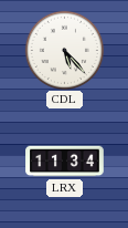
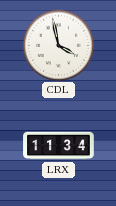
CDL: 5:23 -> 3:58
